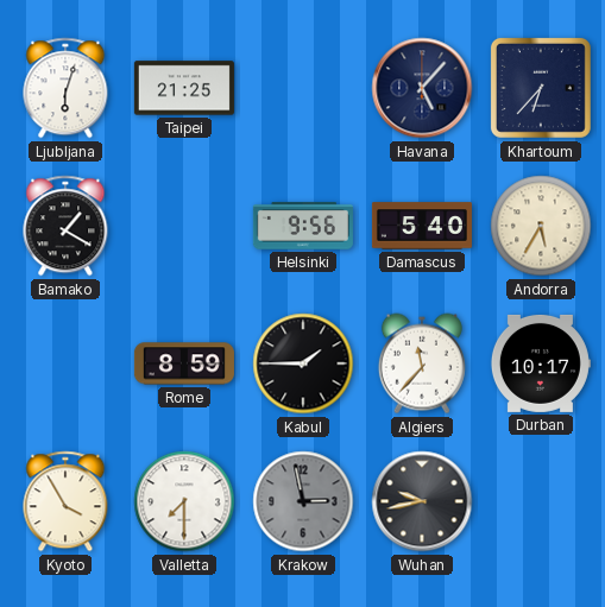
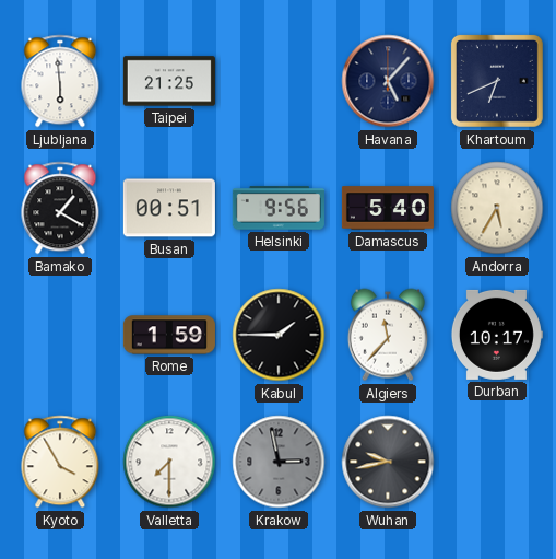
Ljubljana: 6:03 -> 5:59
Khartoum: 6:37 -> 6:41
Busan: none -> 00:51
Rome: 8:59 -> 1:59
